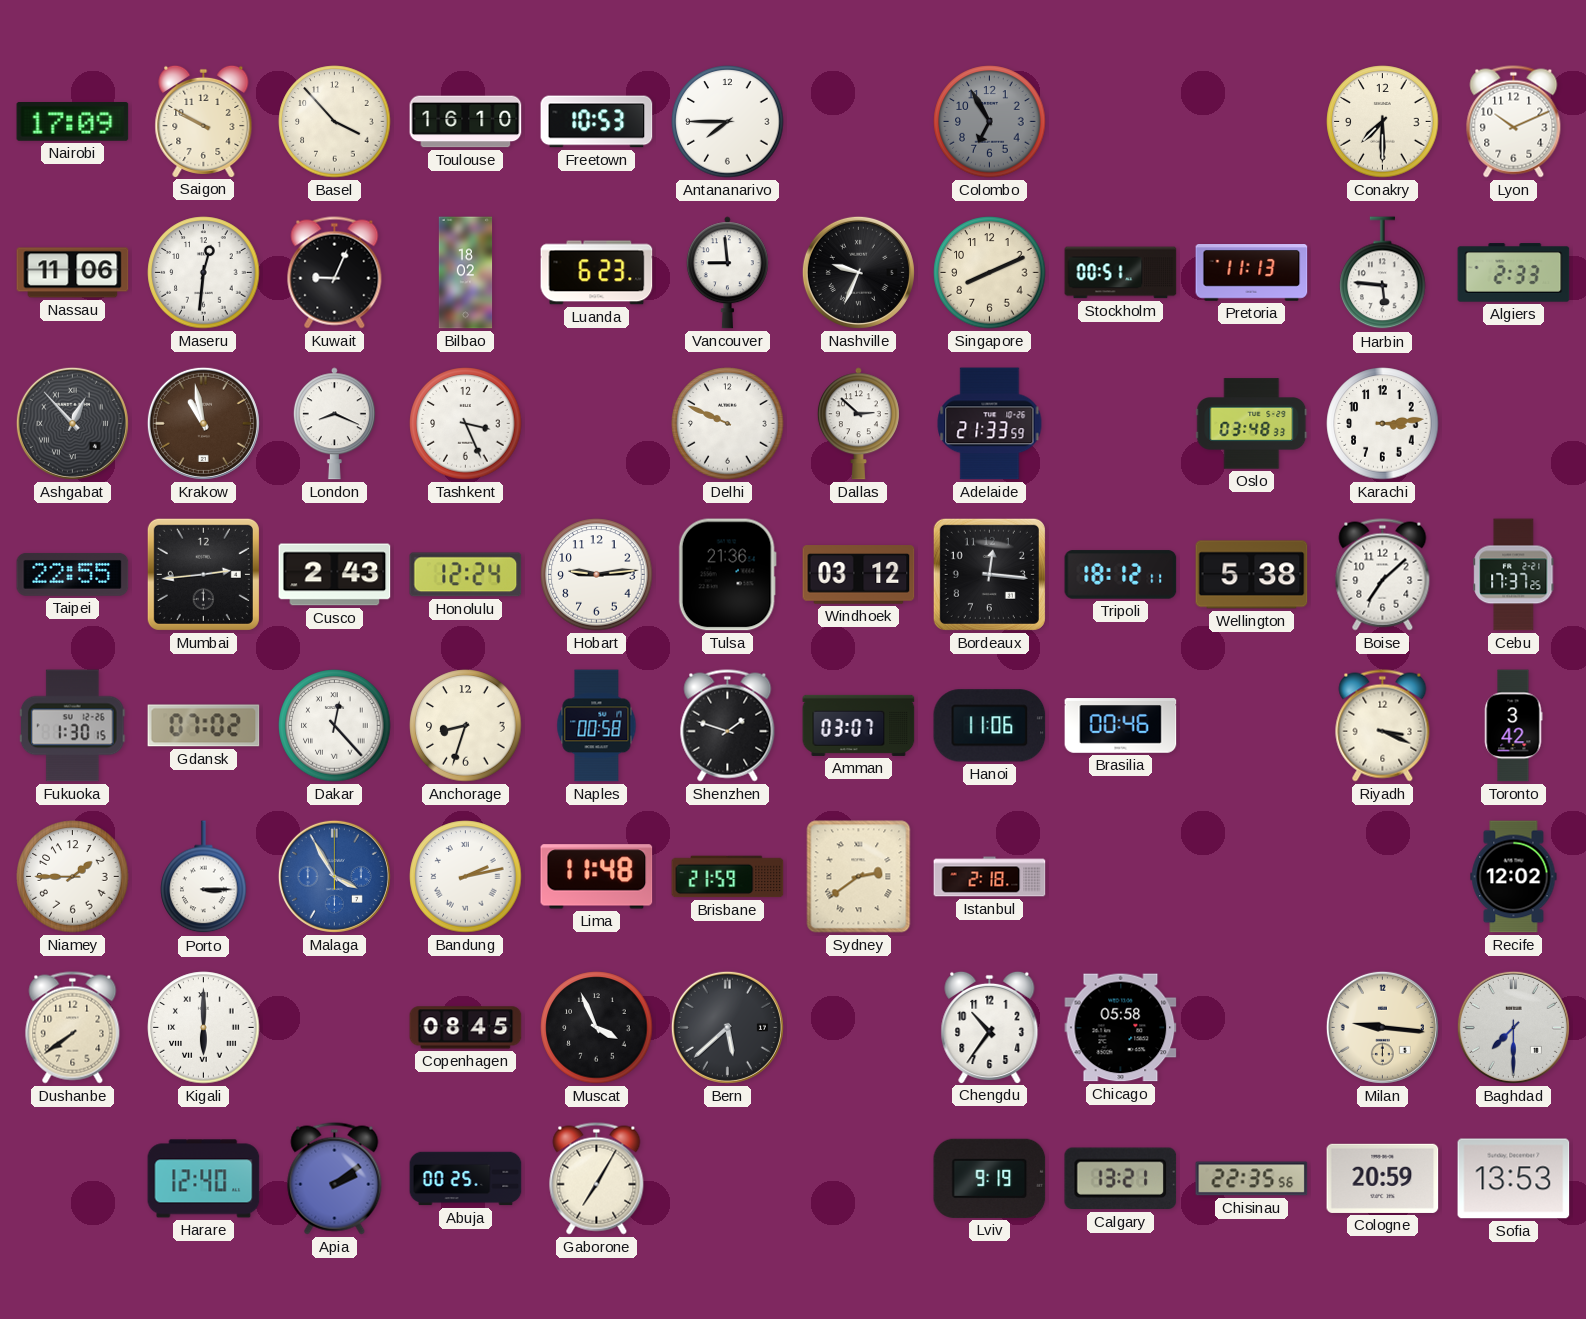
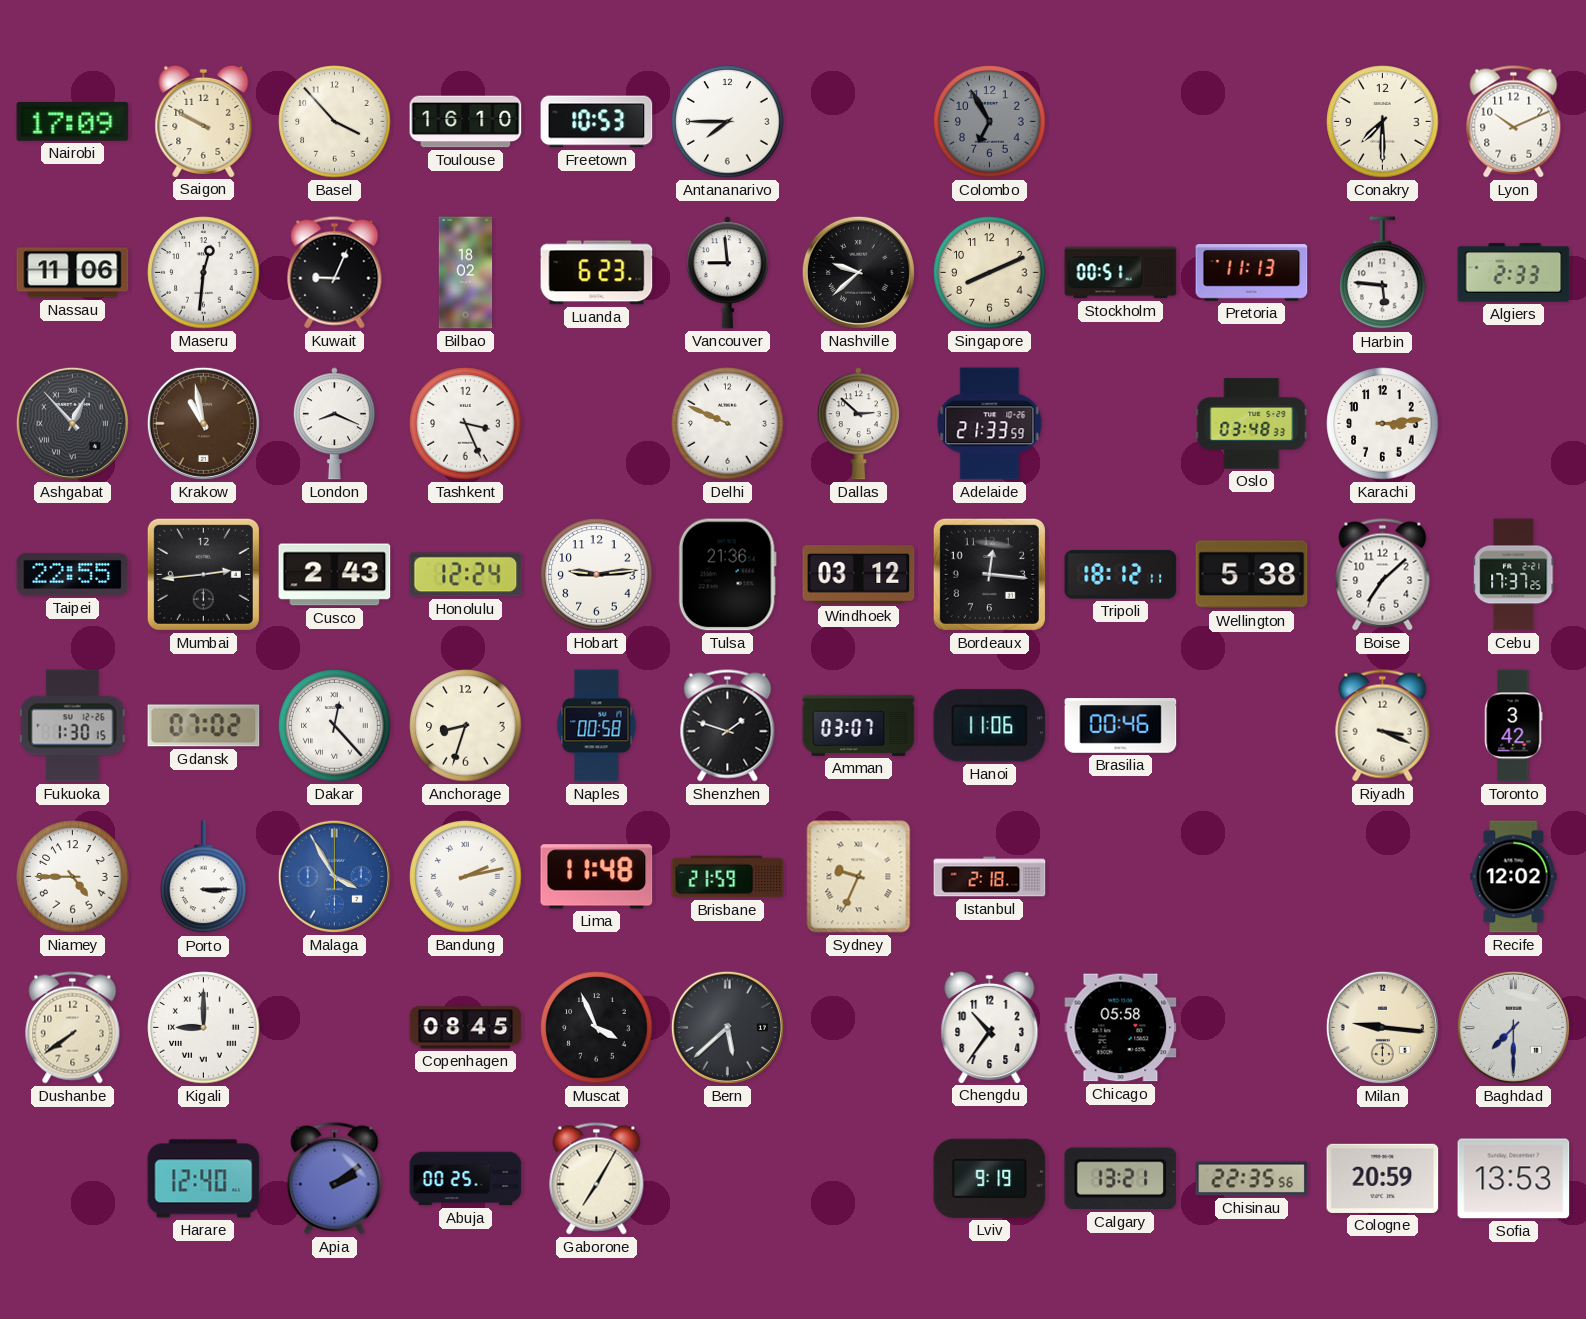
Nashville: 9:34 -> 9:38
Niamey: 1:45 -> 4:45
Sydney: 2:39 -> 9:34
Kigali: 6:00 -> 9:00
